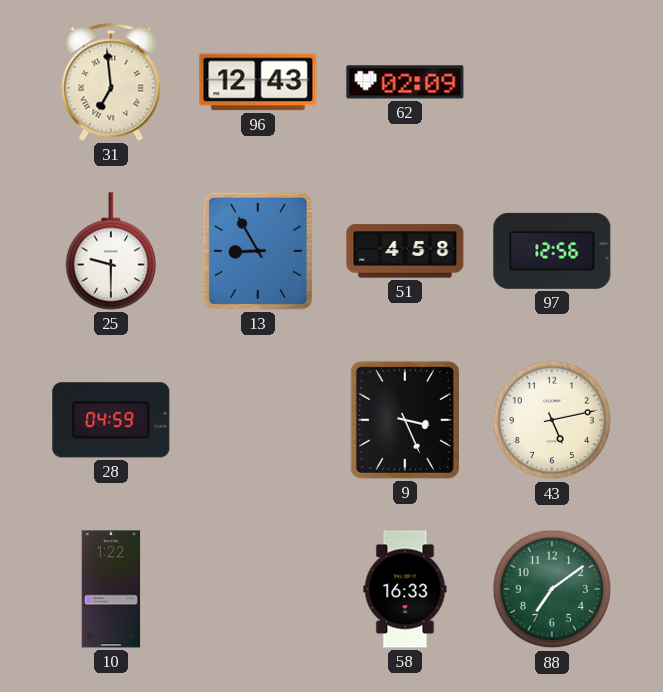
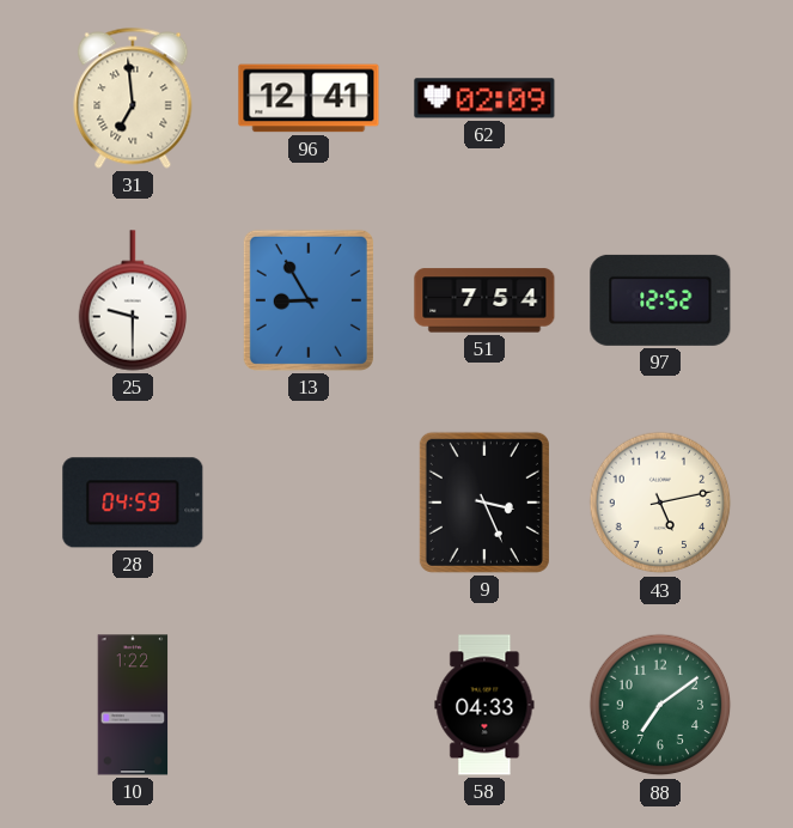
96: 12:43 -> 12:41
51: 4:58 -> 7:54
97: 12:56 -> 12:52
58: 16:33 -> 04:33
